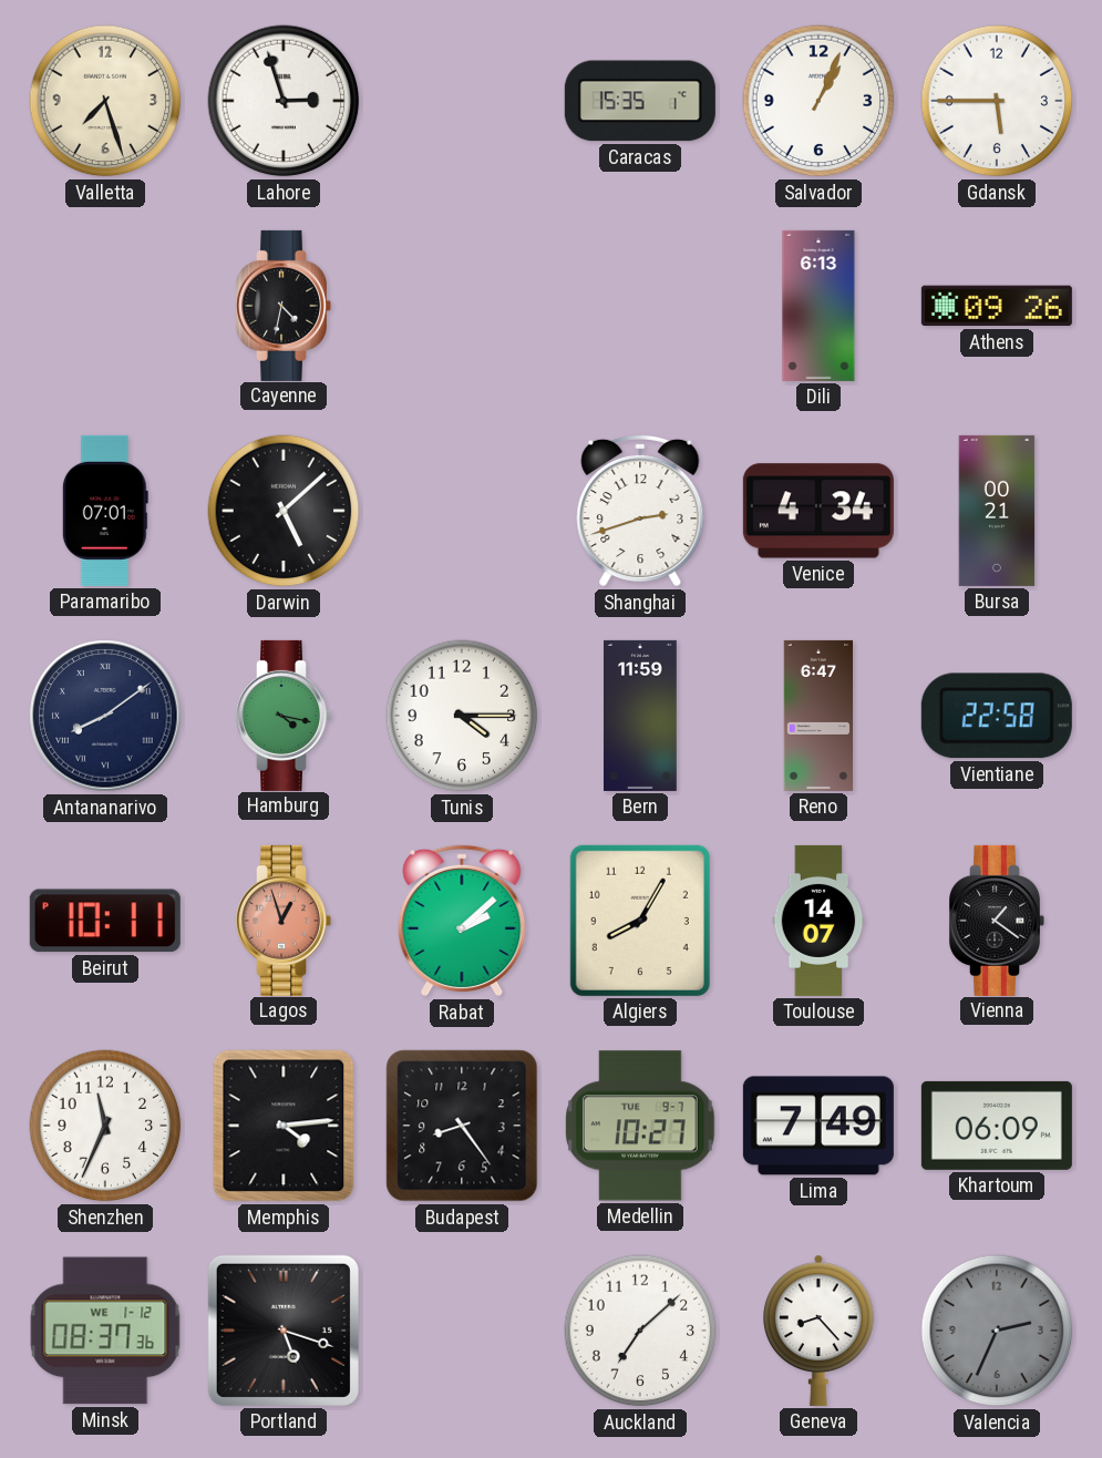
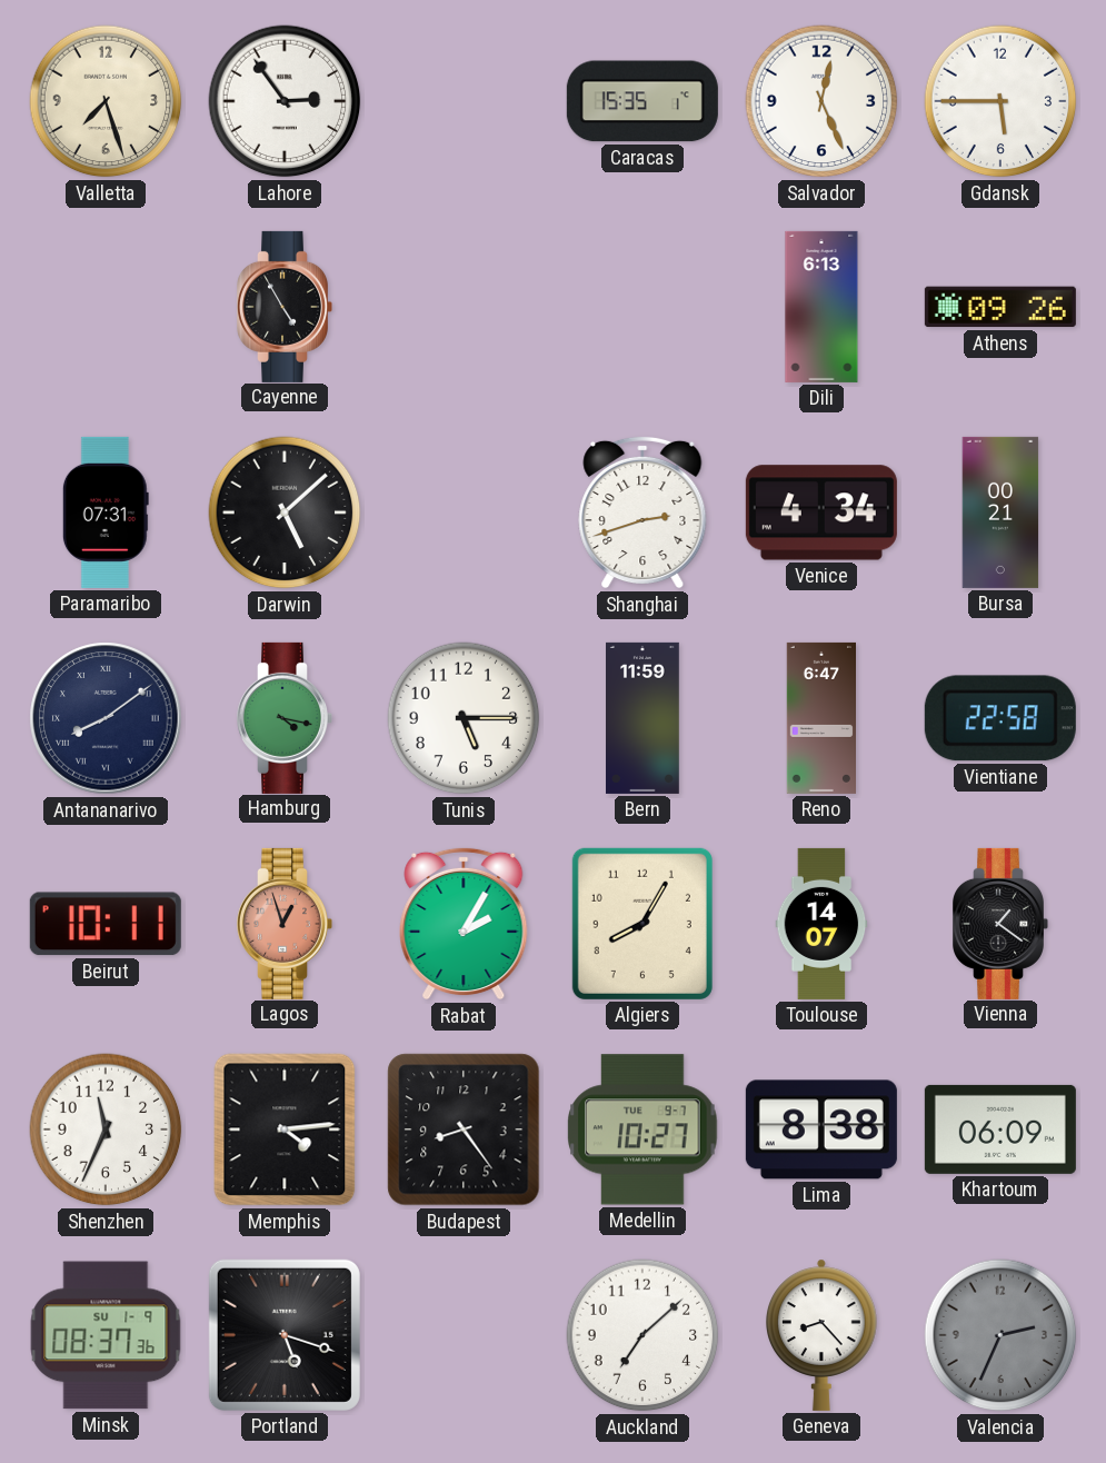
Lahore: 2:57 -> 2:54
Salvador: 1:04 -> 12:26
Cayenne: 4:32 -> 4:55
Paramaribo: 07:01 -> 07:31
Tunis: 4:15 -> 5:15
Rabat: 2:08 -> 2:05
Lima: 7:49 -> 8:38
Minsk date: WE 1-12 -> SU 1-9
